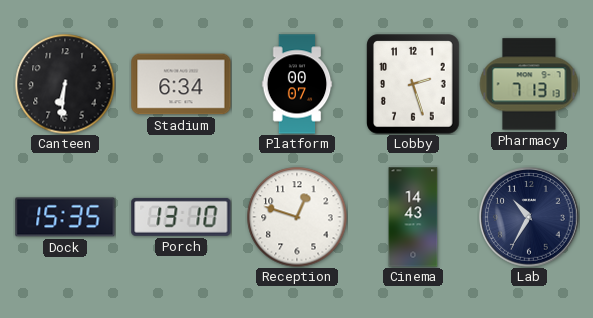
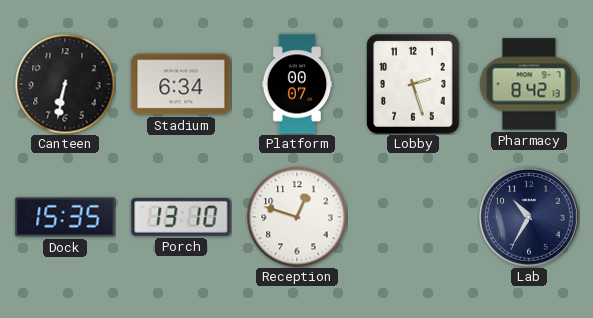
Canteen: 6:31 -> 6:32
Pharmacy: 7:13 -> 8:42
Cinema: 14:43 -> none
